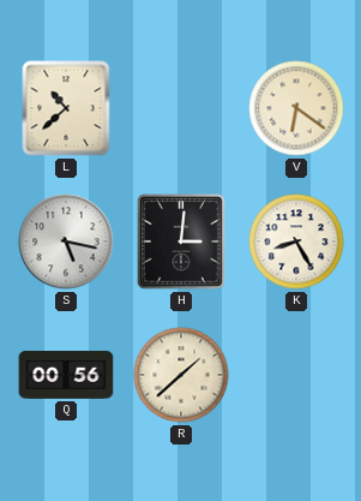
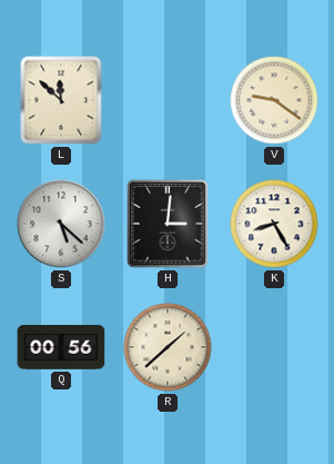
L: 10:38 -> 11:52
V: 6:21 -> 9:21
S: 5:17 -> 5:22
